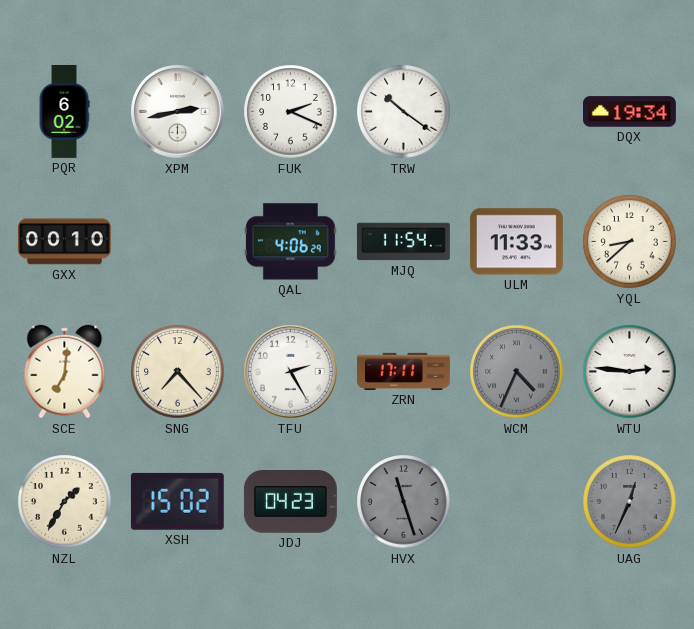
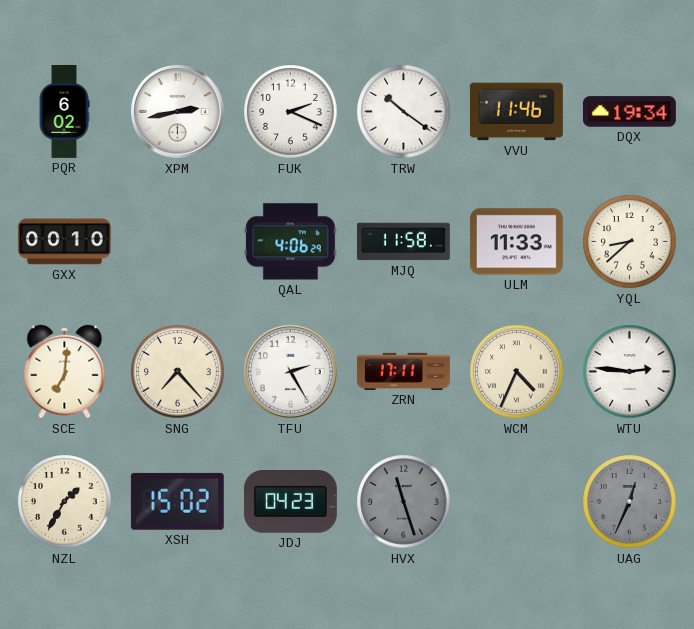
VVU: none -> 11:46
MJQ: 11:54 -> 11:58
WCM dial: grey -> cream
